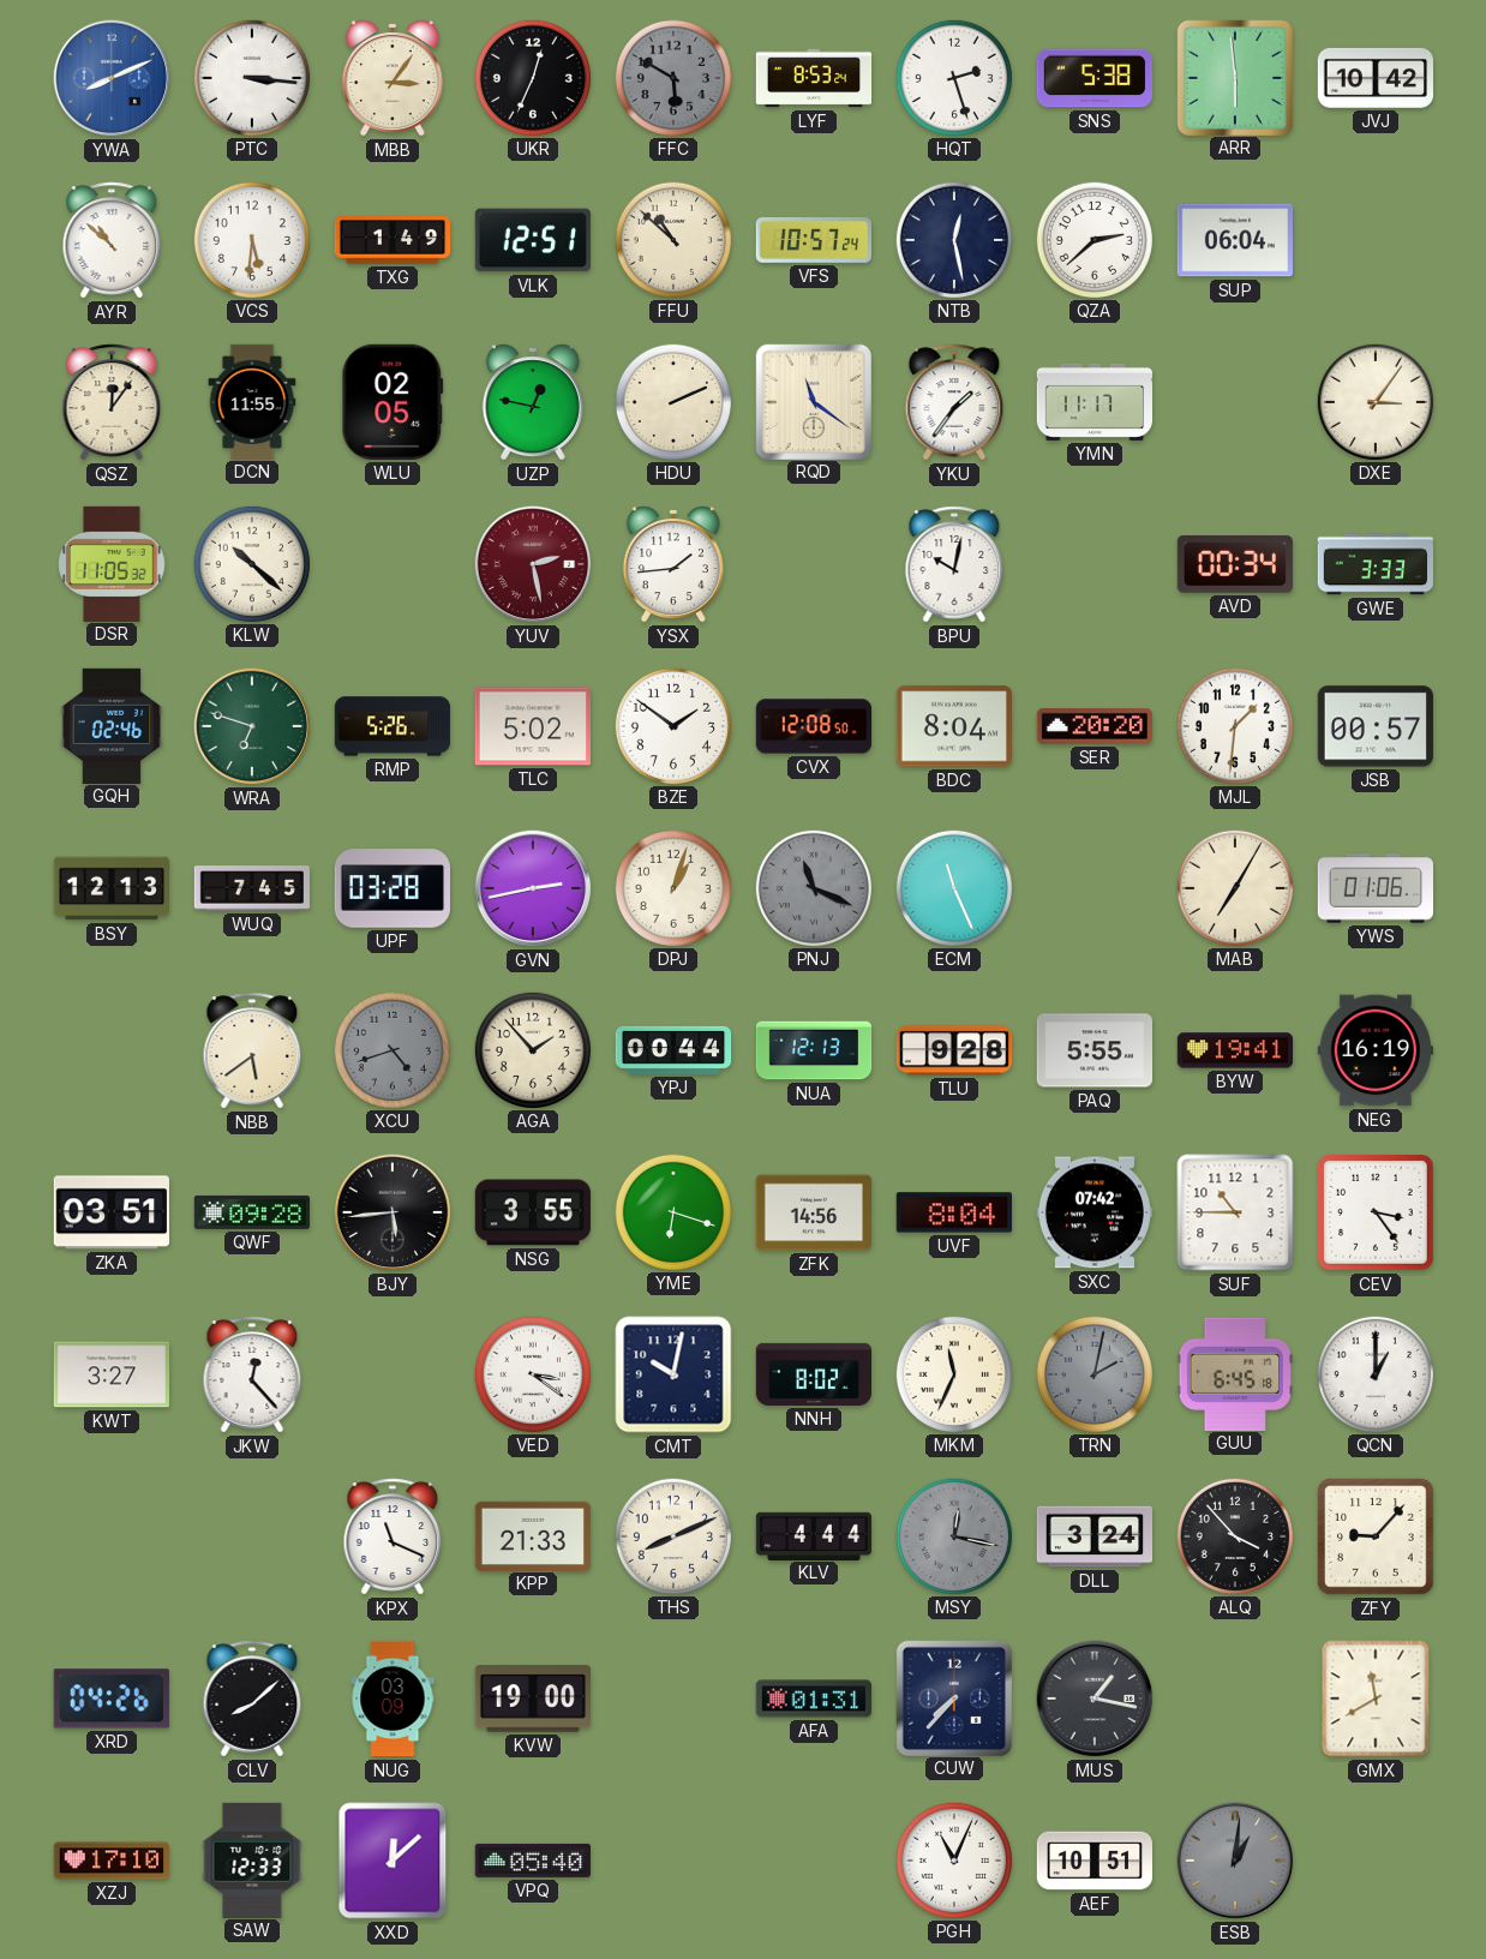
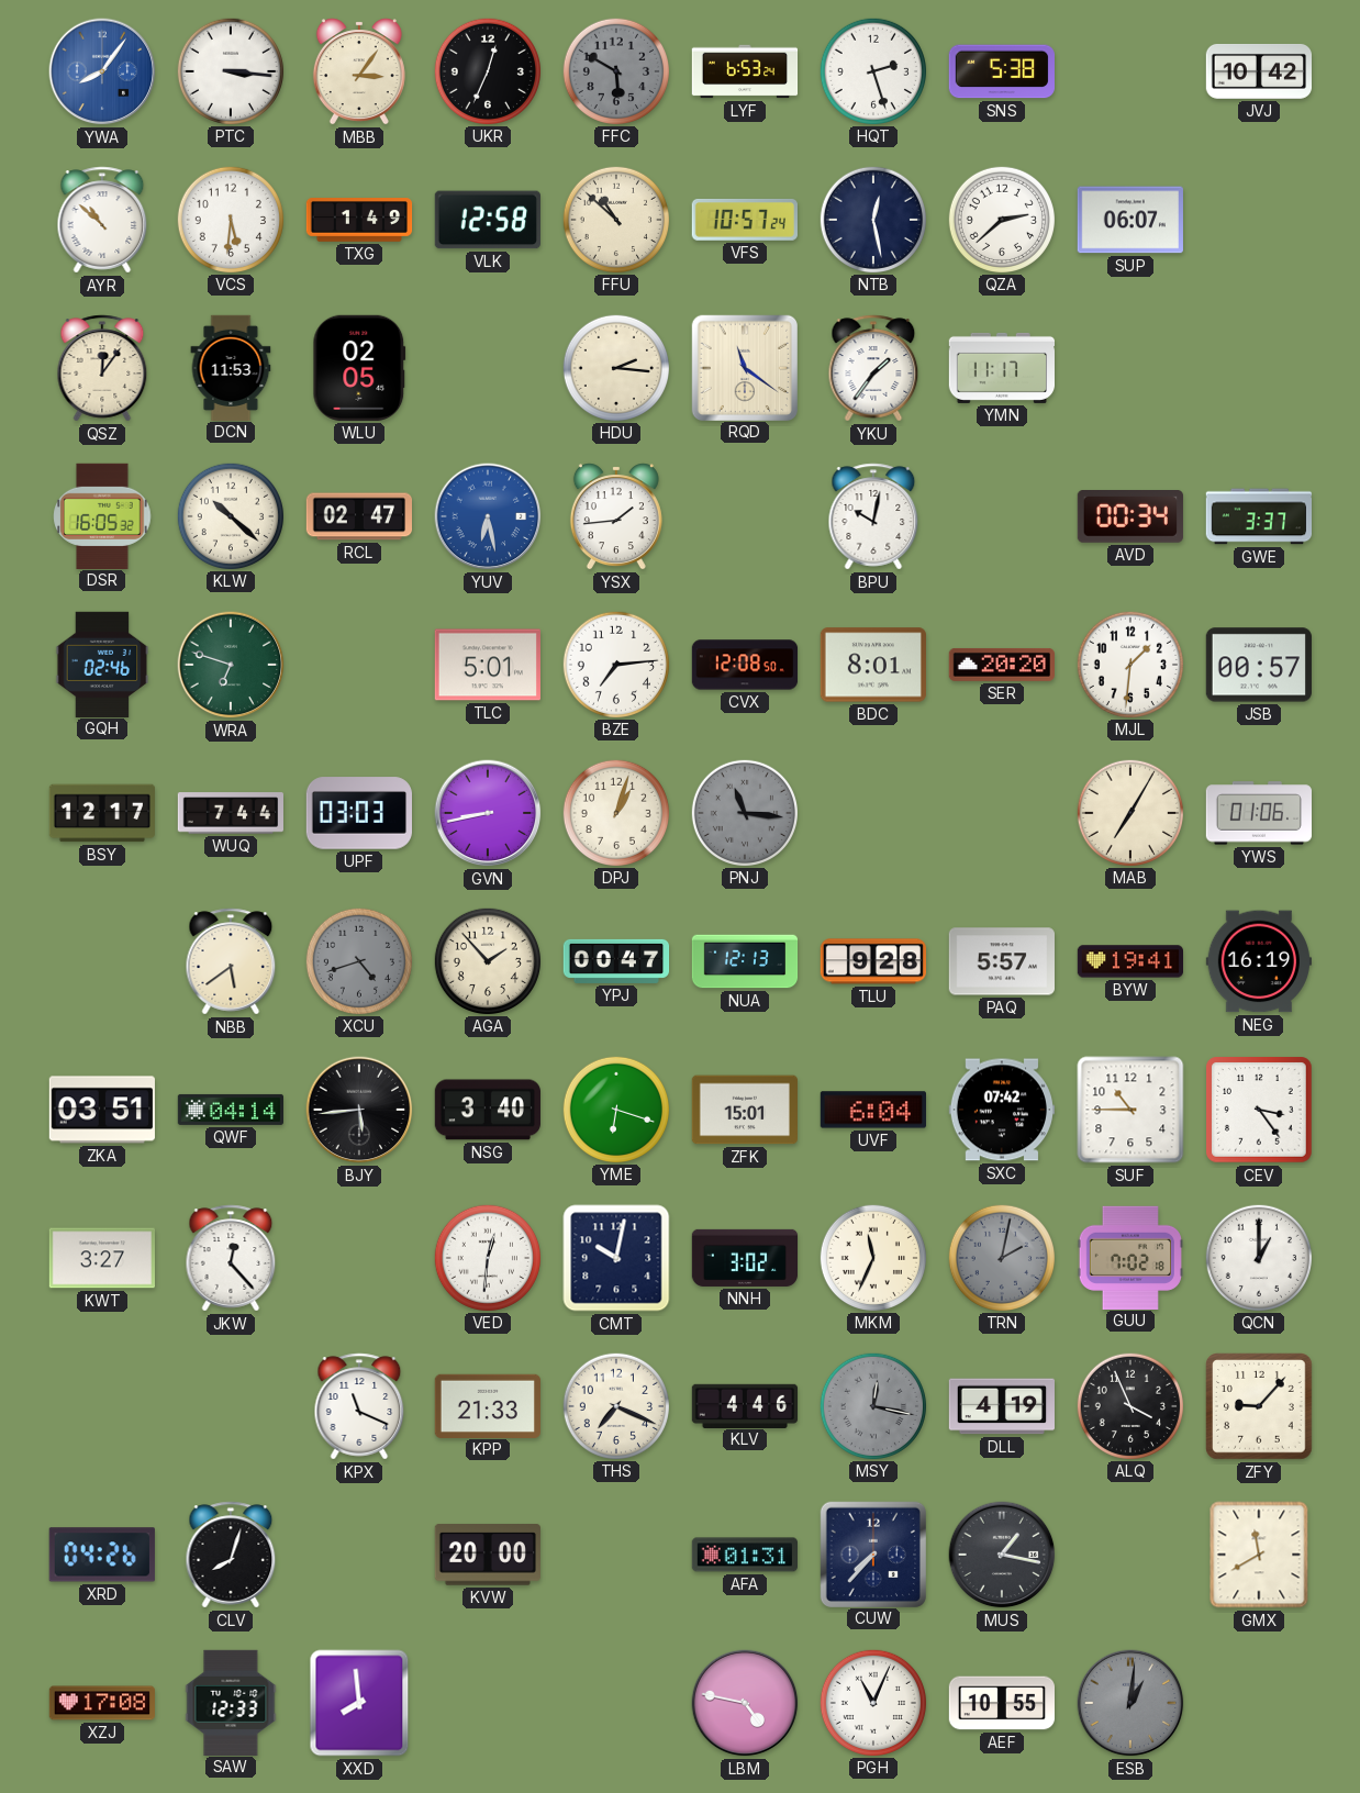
YWA: 8:11 -> 8:06
LYF: 8:53 -> 6:53
ARR: 5:59 -> none
VLK: 12:51 -> 12:58
SUP: 06:04 -> 06:07
DCN: 11:55 -> 11:53
UZP: 12:47 -> none
HDU: 2:11 -> 2:16
DXE: 3:06 -> none
DSR: 11:05 -> 16:05
RCL: none -> 02:47
YUV: 2:28 -> 6:28
YUV dial: burgundy -> blue
GWE: 3:33 -> 3:37
RMP: 5:26 -> none
TLC: 5:02 -> 5:01
BZE: 1:51 -> 7:14
BDC: 8:04 -> 8:01
BSY: 12:13 -> 12:17
WUQ: 7:45 -> 7:44
UPF: 03:28 -> 03:03
GVN: 2:43 -> 8:43
PNJ: 11:19 -> 11:16
ECM: 11:26 -> none
YPJ: 00:44 -> 00:47
PAQ: 5:55 -> 5:57
QWF: 09:28 -> 04:14
NSG: 3:55 -> 3:40
ZFK: 14:56 -> 15:01
UVF: 8:04 -> 6:04
VED: 3:21 -> 12:31
NNH: 8:02 -> 3:02
GUU: 6:45 -> 7:02
THS: 8:11 -> 7:19
KLV: 4:44 -> 4:46
DLL: 3:24 -> 4:19
ALQ: 3:53 -> 3:56
CLV: 8:08 -> 8:03
NUG: 03:09 -> none
KVW: 19:00 -> 20:00
XZJ: 17:10 -> 17:08
XXD: 12:08 -> 7:59
VPQ: 05:40 -> none
LBM: none -> 4:47
AEF: 10:51 -> 10:55
